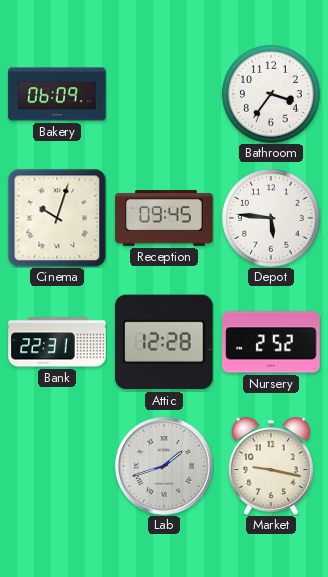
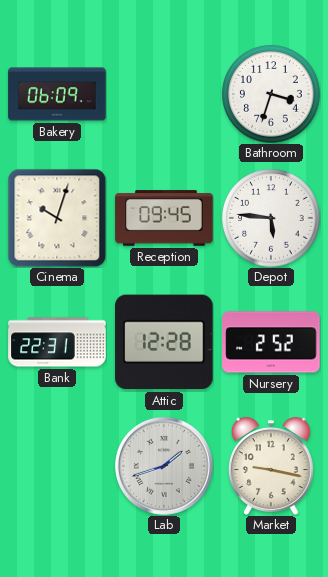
Bathroom: 3:36 -> 3:33
